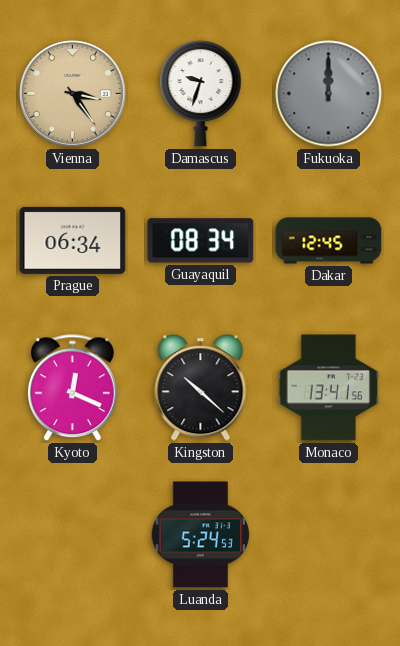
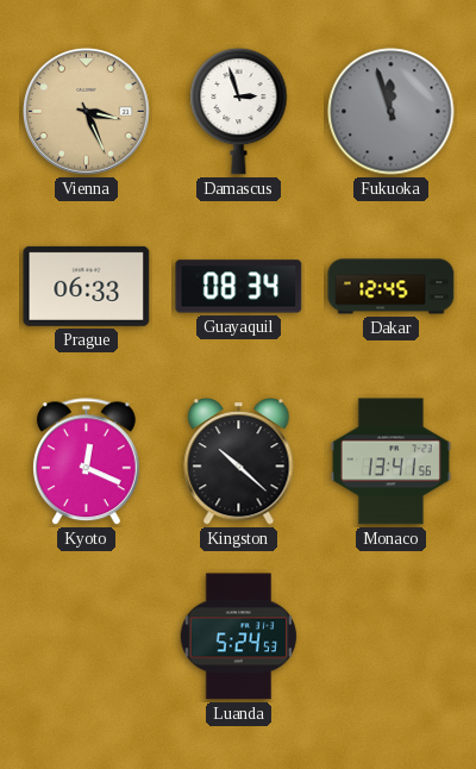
Vienna: 3:24 -> 3:26
Damascus: 9:33 -> 2:57
Fukuoka: 12:00 -> 11:57
Prague: 06:34 -> 06:33
